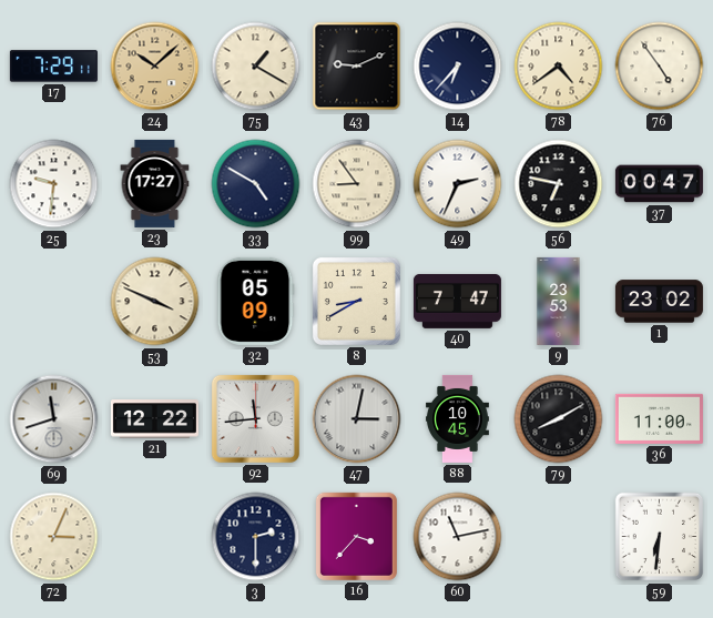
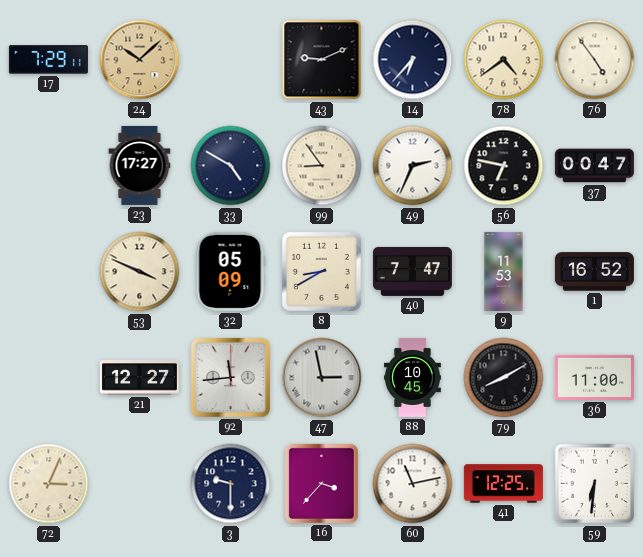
75: 1:20 -> none
25: 9:31 -> none
9: 23:53 -> 11:53
1: 23:02 -> 16:52
69: 11:42 -> none
21: 12:22 -> 12:27
47: 3:02 -> 2:58
3: 2:30 -> 9:30
41: none -> 12:25
